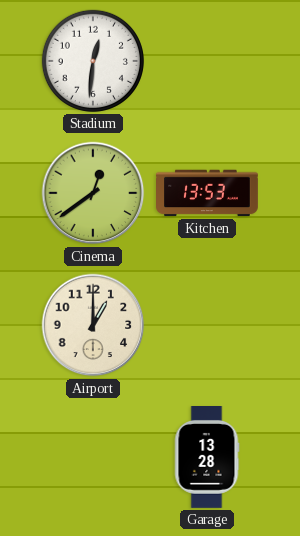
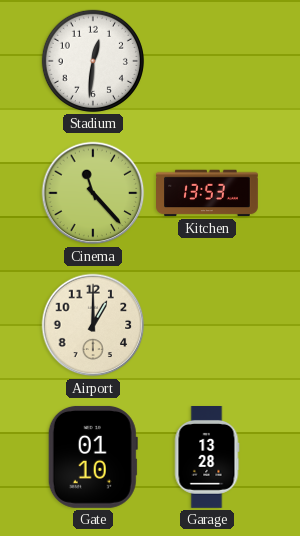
Cinema: 12:39 -> 11:23
Gate: none -> 01:10
